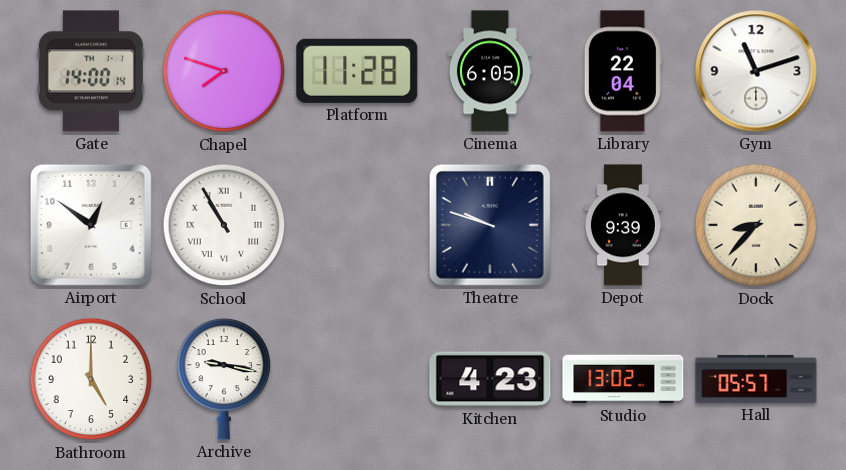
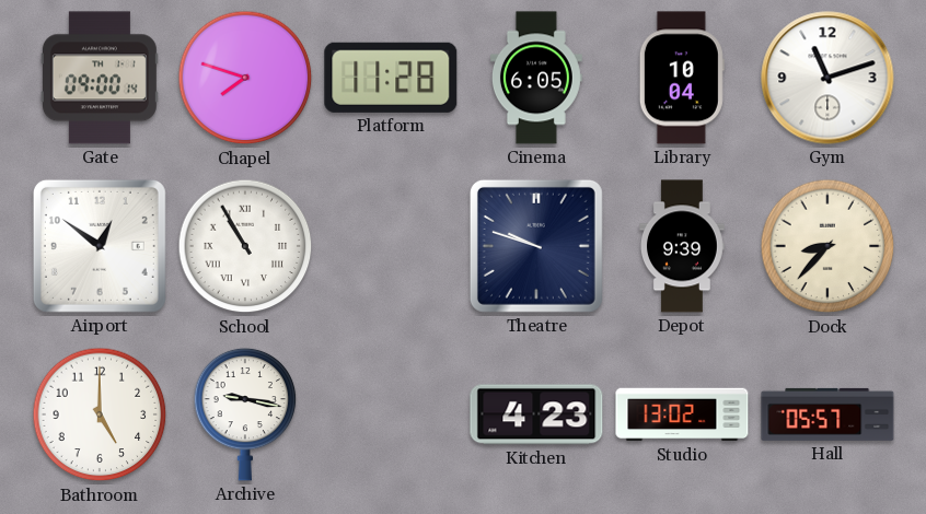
Gate: 14:00 -> 09:00
Library: 22:04 -> 10:04
